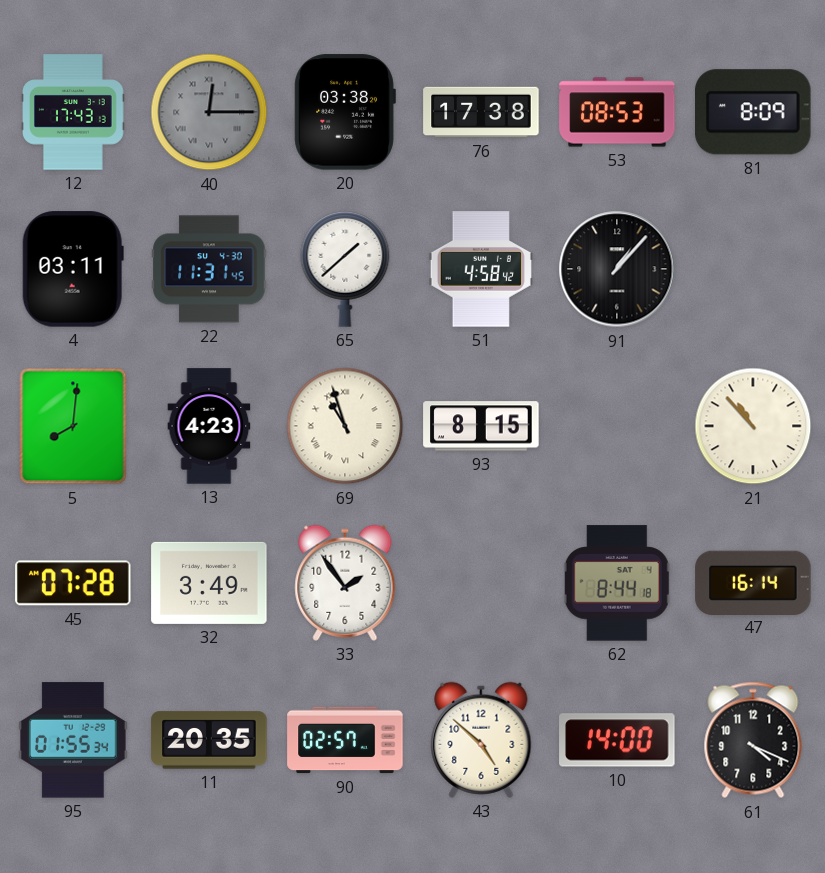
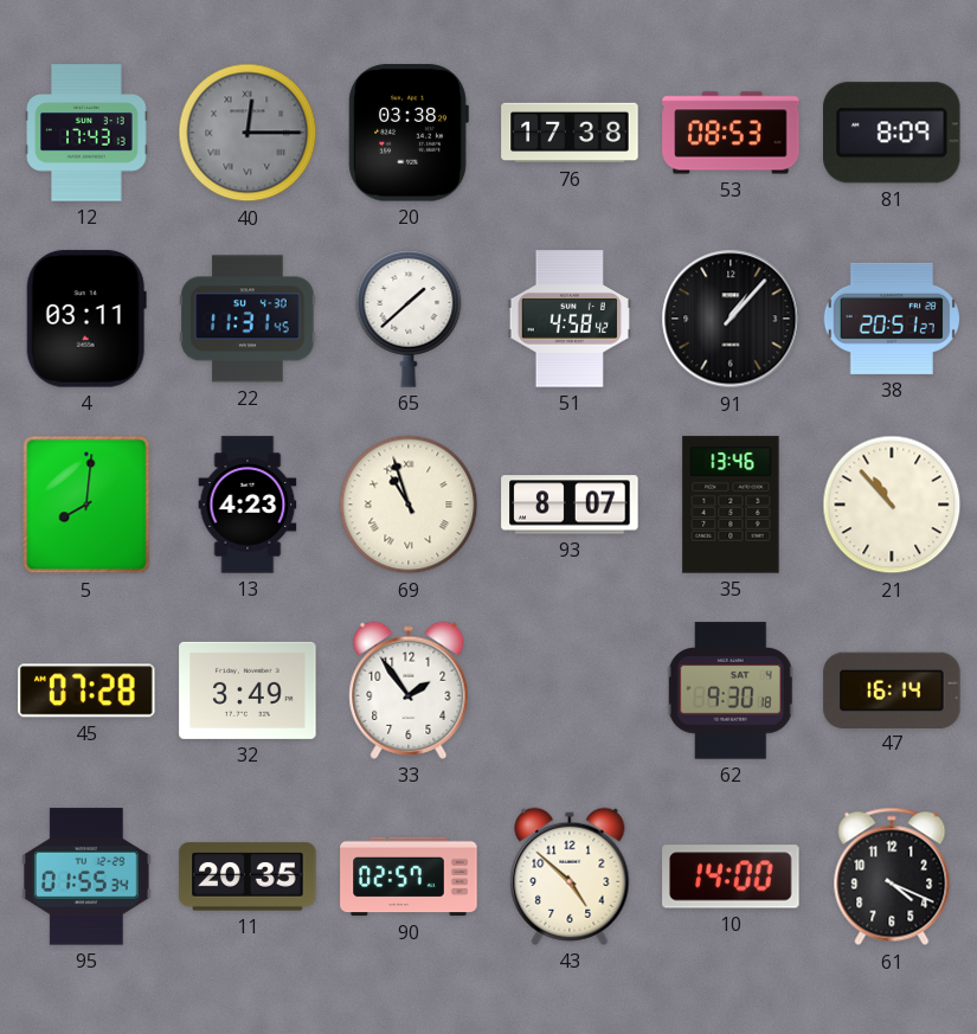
38: none -> 20:51
93: 8:15 -> 8:07
35: none -> 13:46
62: 8:44 -> 9:30
